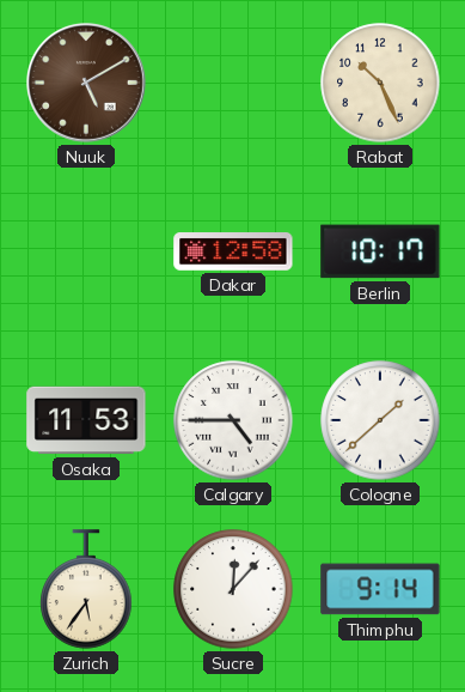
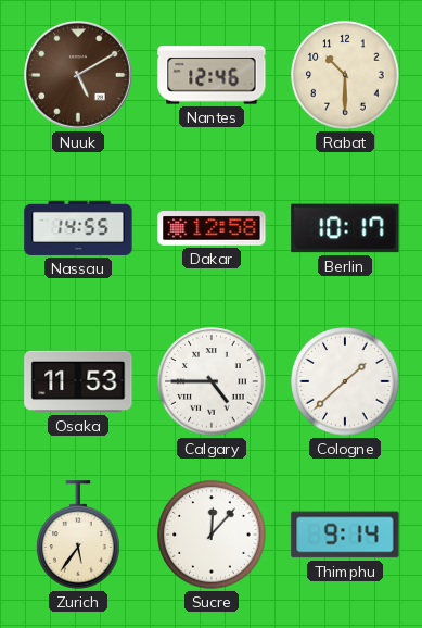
Nantes: none -> 12:46
Rabat: 10:26 -> 10:30
Nassau: none -> 14:55
